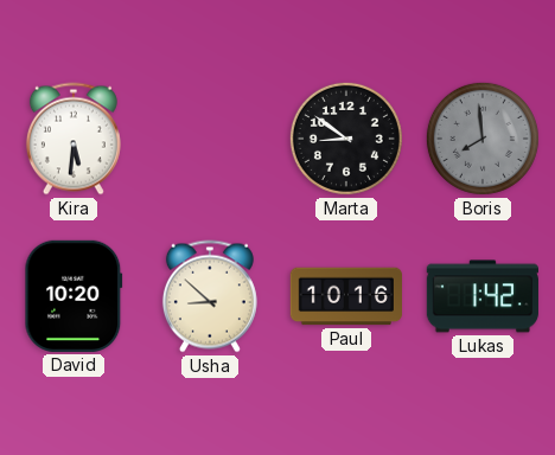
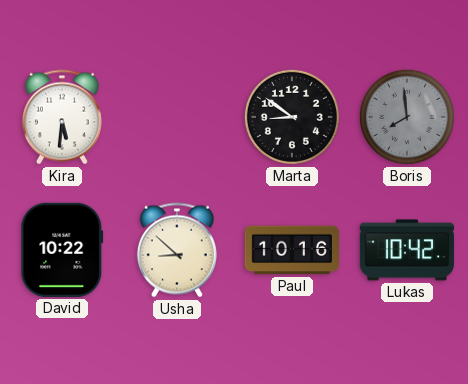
David: 10:20 -> 10:22
Lukas: 1:42 -> 10:42
